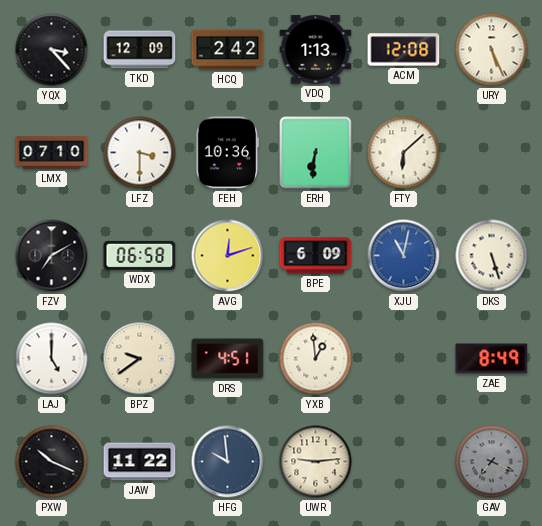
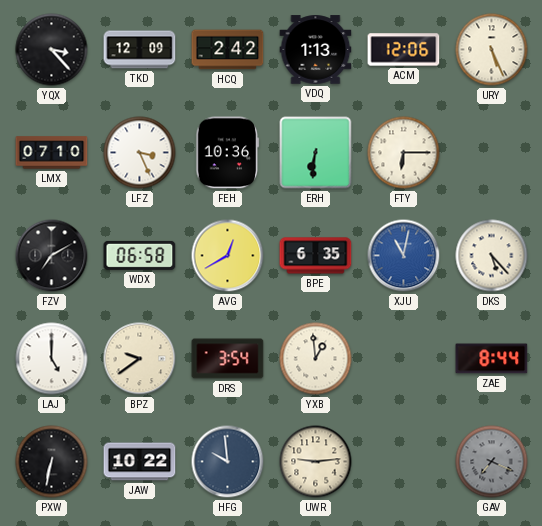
ACM: 12:08 -> 12:06
LFZ: 3:30 -> 3:26
FTY: 6:08 -> 6:15
AVG: 12:12 -> 12:40
BPE: 6:09 -> 6:35
DKS: 5:27 -> 5:23
DRS: 4:51 -> 3:54
ZAE: 8:49 -> 8:44
PXW: 10:19 -> 6:32
JAW: 11:22 -> 10:22
